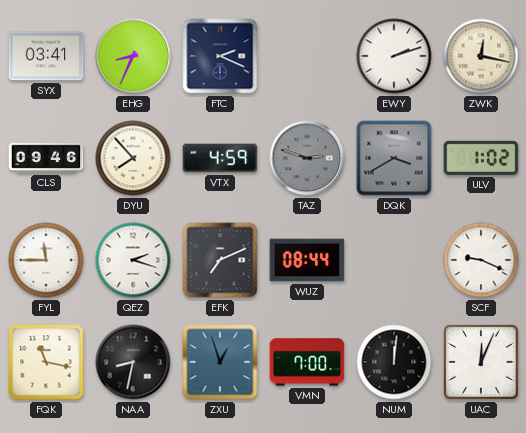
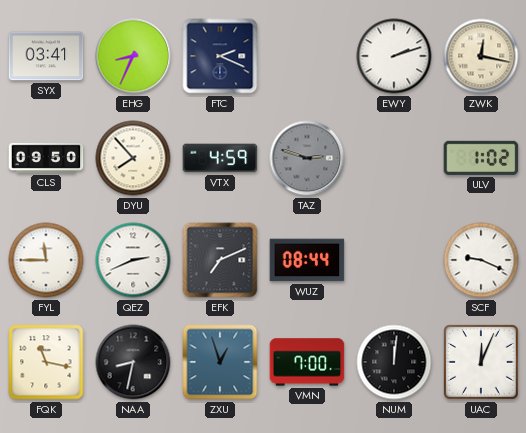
CLS: 09:46 -> 09:50
DQK: 3:40 -> none
QEZ: 2:18 -> 2:41
